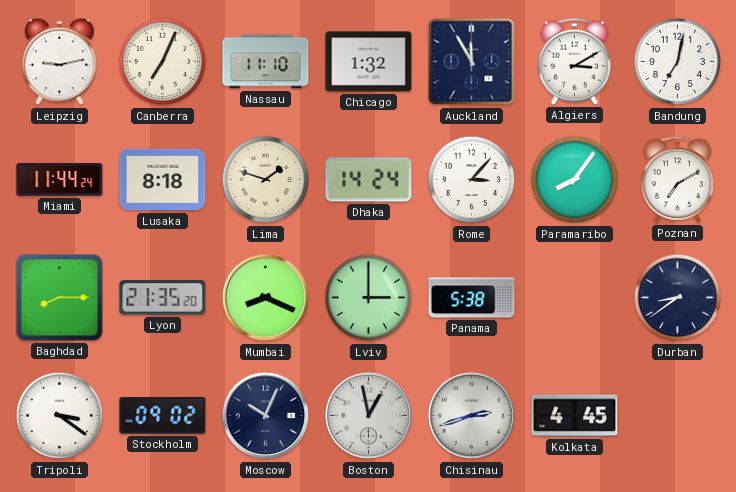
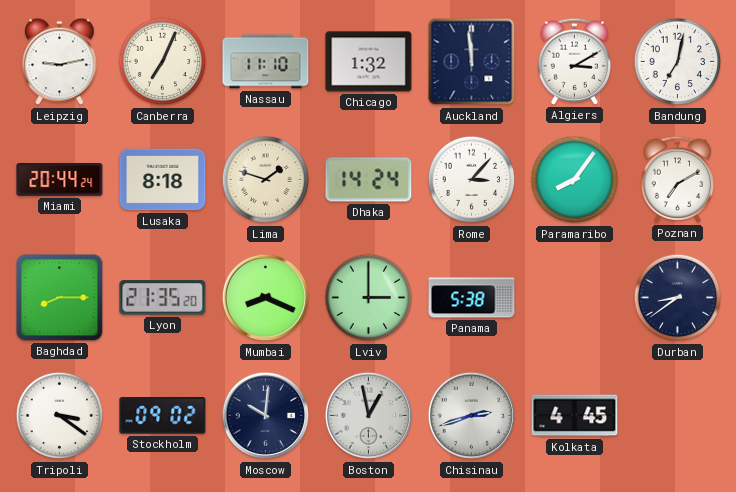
Auckland: 11:55 -> 11:59
Miami: 11:44 -> 20:44
Moscow: 10:04 -> 10:01
